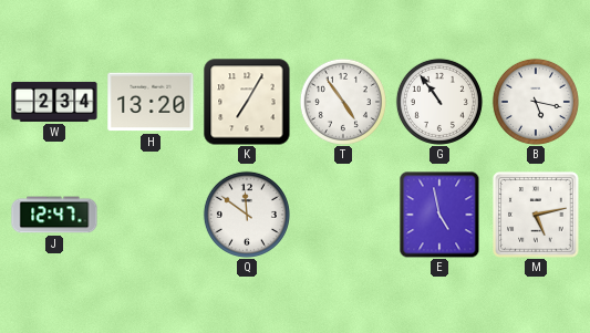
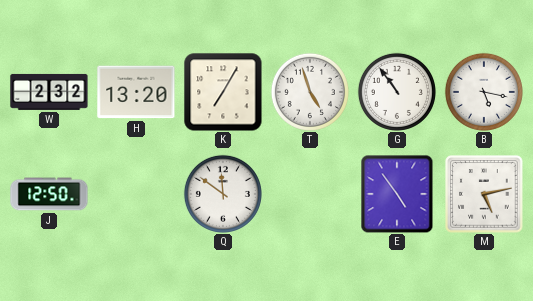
W: 2:34 -> 2:32
T: 4:54 -> 4:57
J: 12:47 -> 12:50
E: 4:58 -> 4:54
